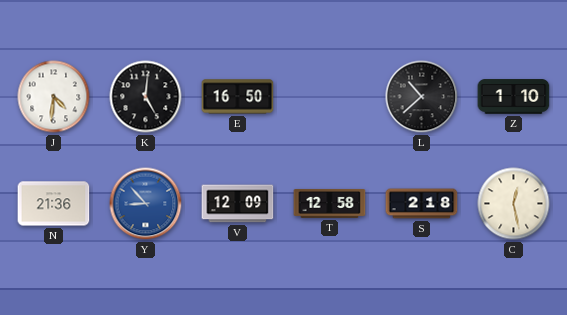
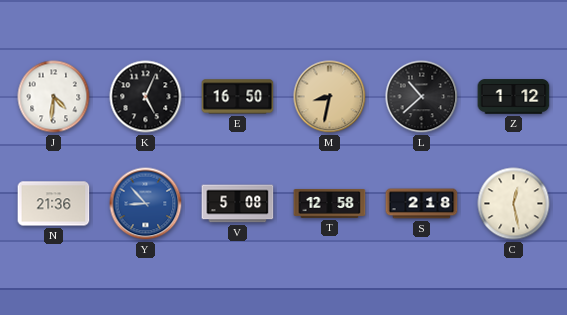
K: 5:01 -> 5:04
M: none -> 8:32
Z: 1:10 -> 1:12
V: 12:09 -> 5:08
